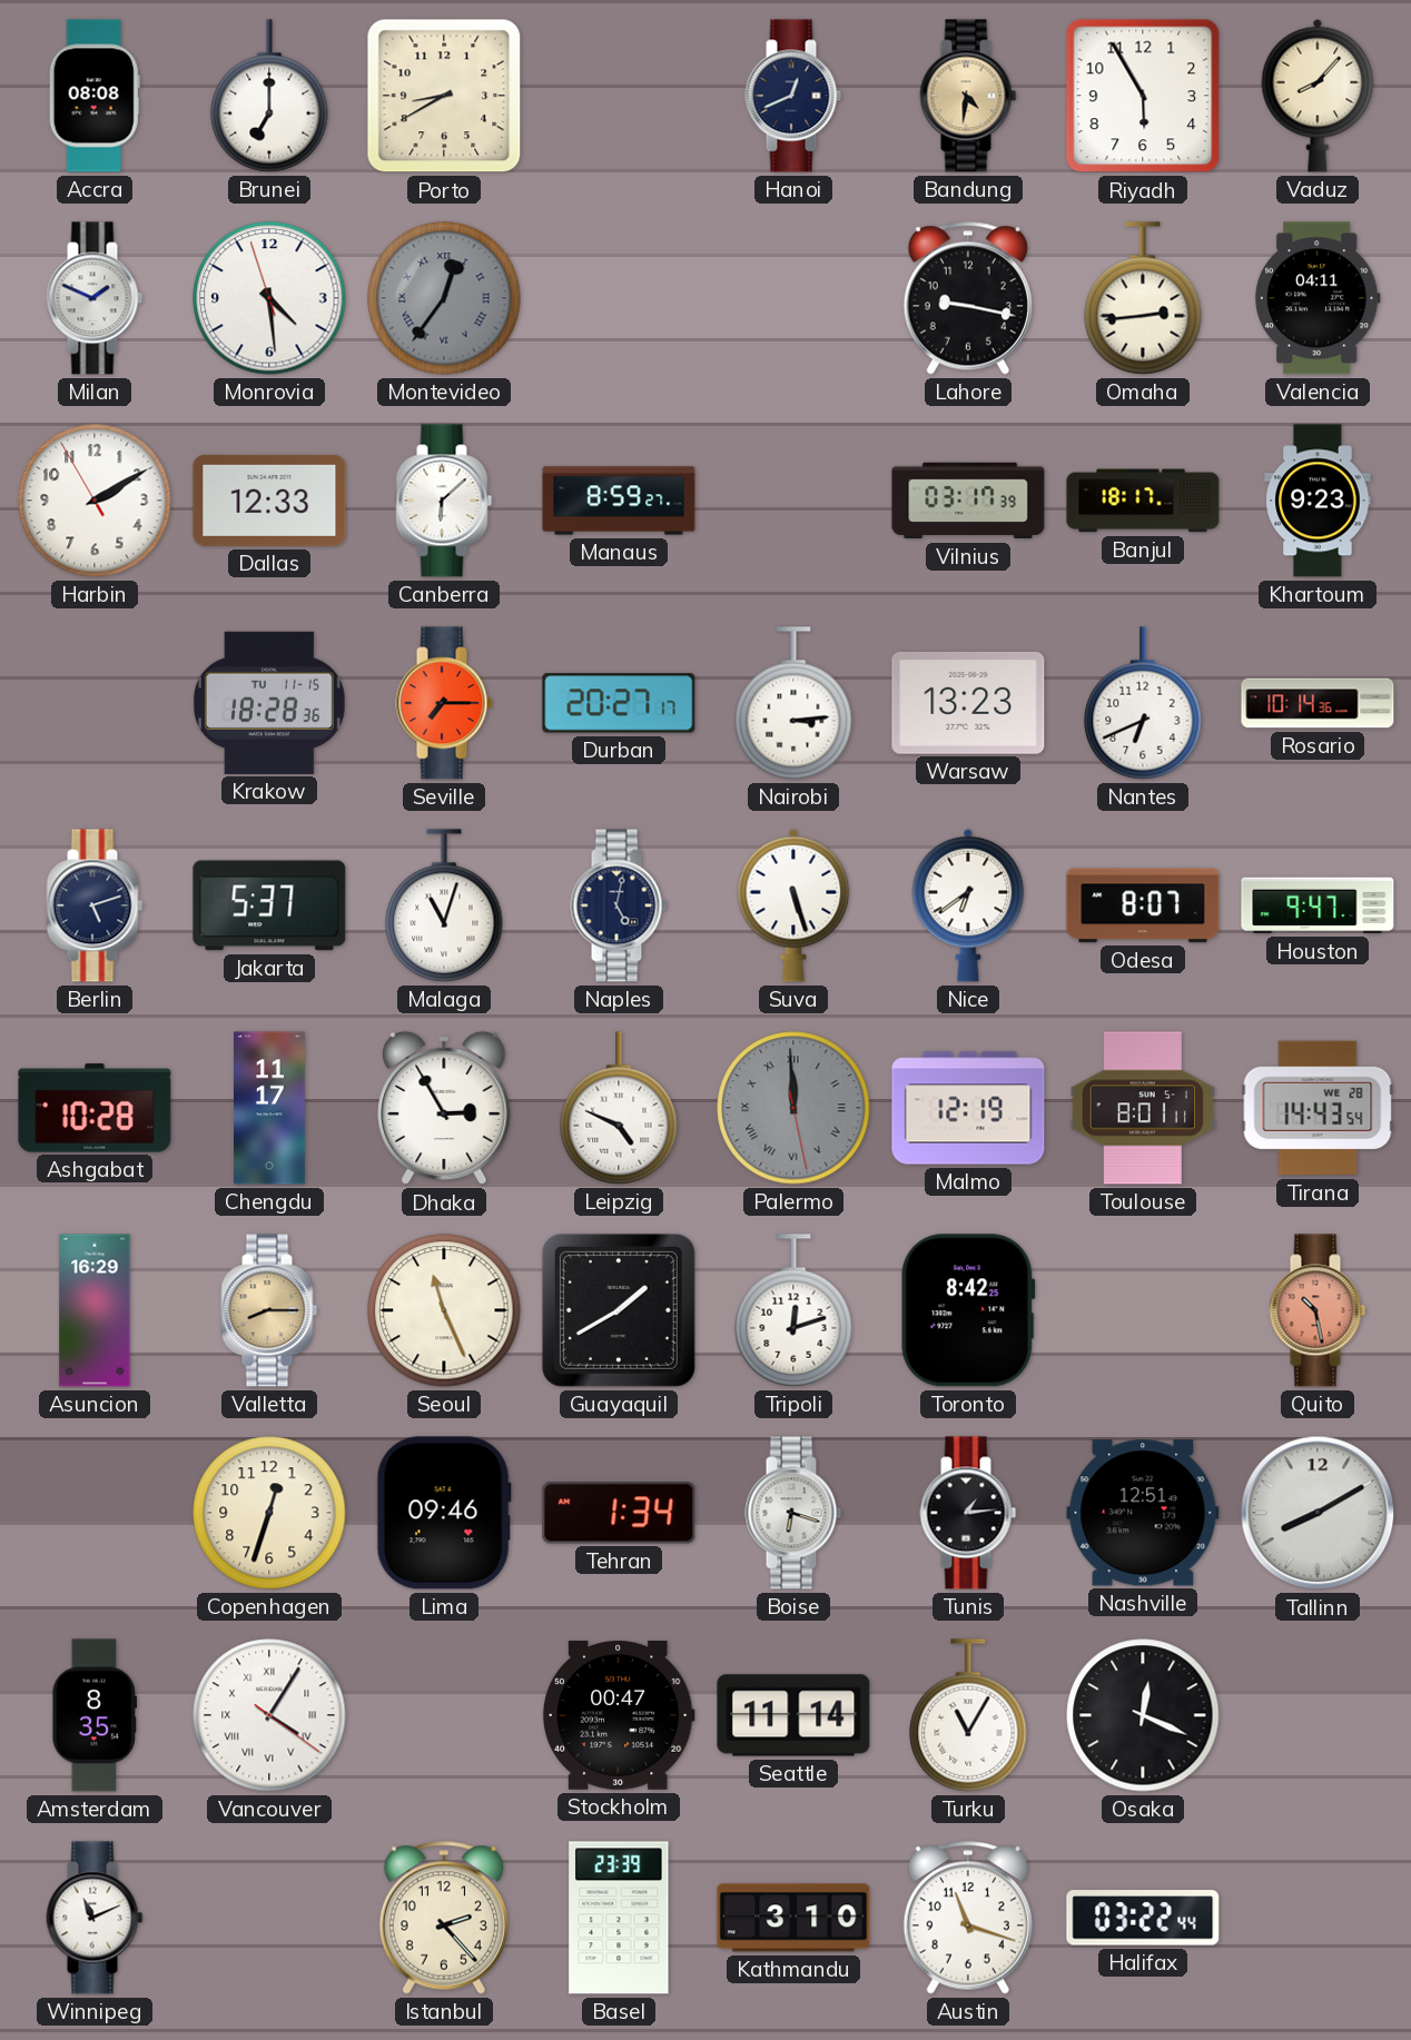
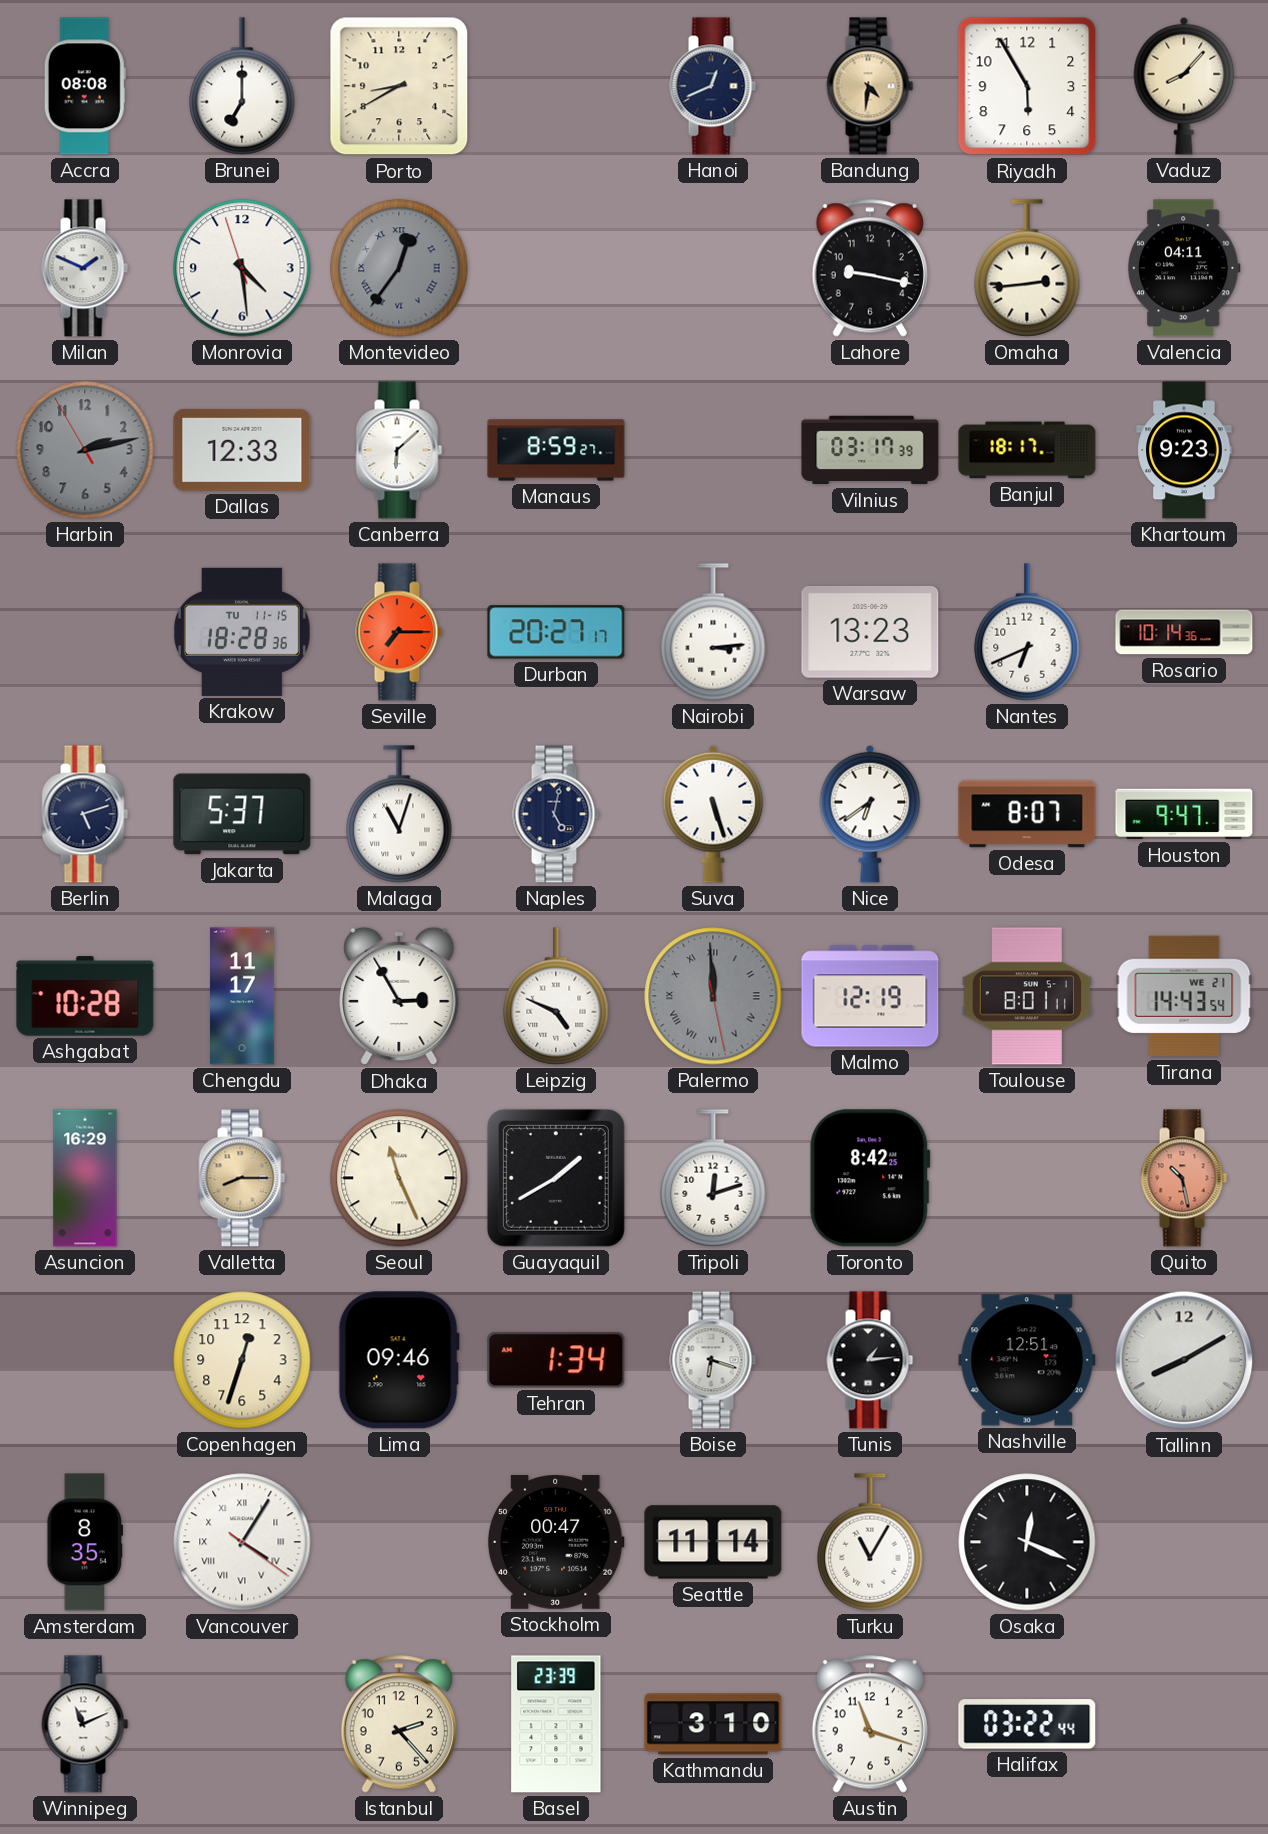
Harbin: 2:09 -> 2:12
Harbin dial: white -> grey
Tirana date: WE 28 -> WE 21
